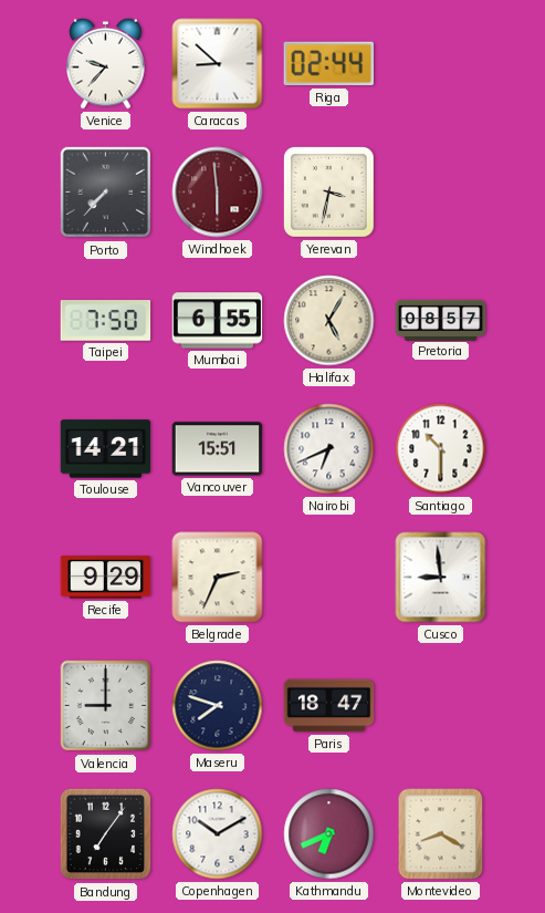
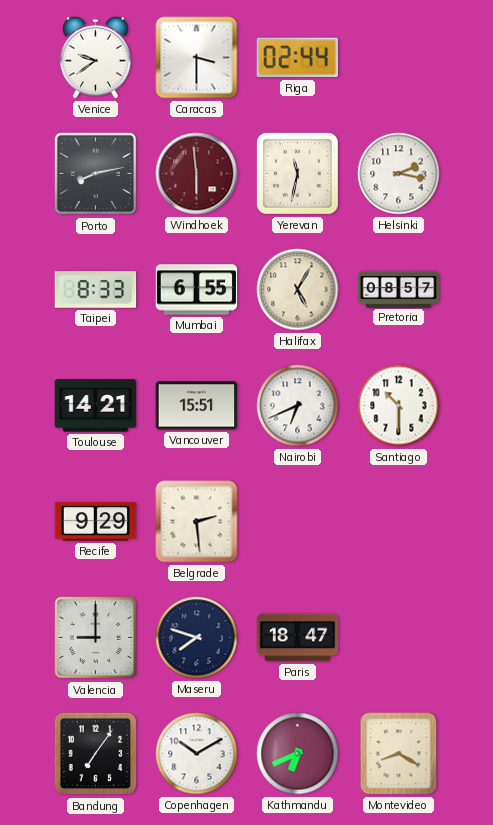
Venice: 9:37 -> 9:39
Caracas: 8:52 -> 3:30
Porto: 7:37 -> 8:13
Yerevan: 3:32 -> 11:32
Helsinki: none -> 2:17
Taipei: 7:50 -> 8:33
Belgrade: 2:34 -> 2:29
Cusco: 8:59 -> none
